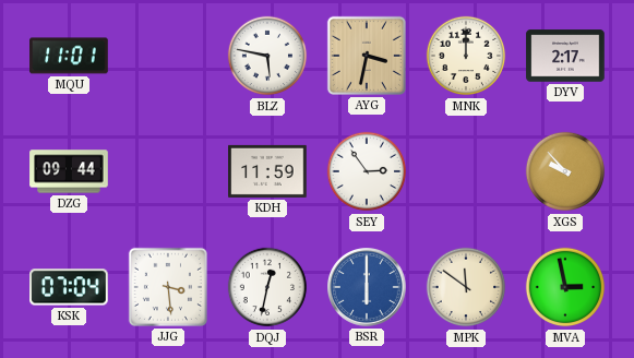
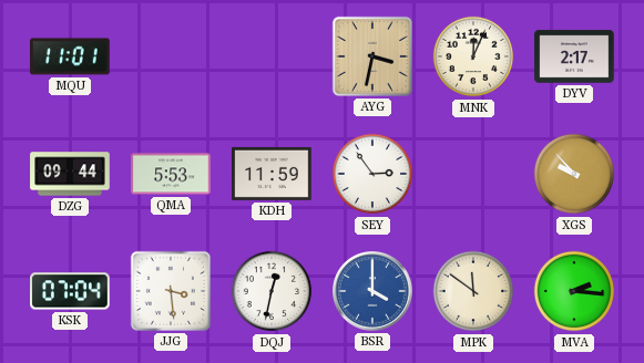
BLZ: 5:47 -> none
MNK: 12:00 -> 12:04
QMA: none -> 5:53
BSR: 6:00 -> 4:00
MVA: 2:58 -> 2:16
